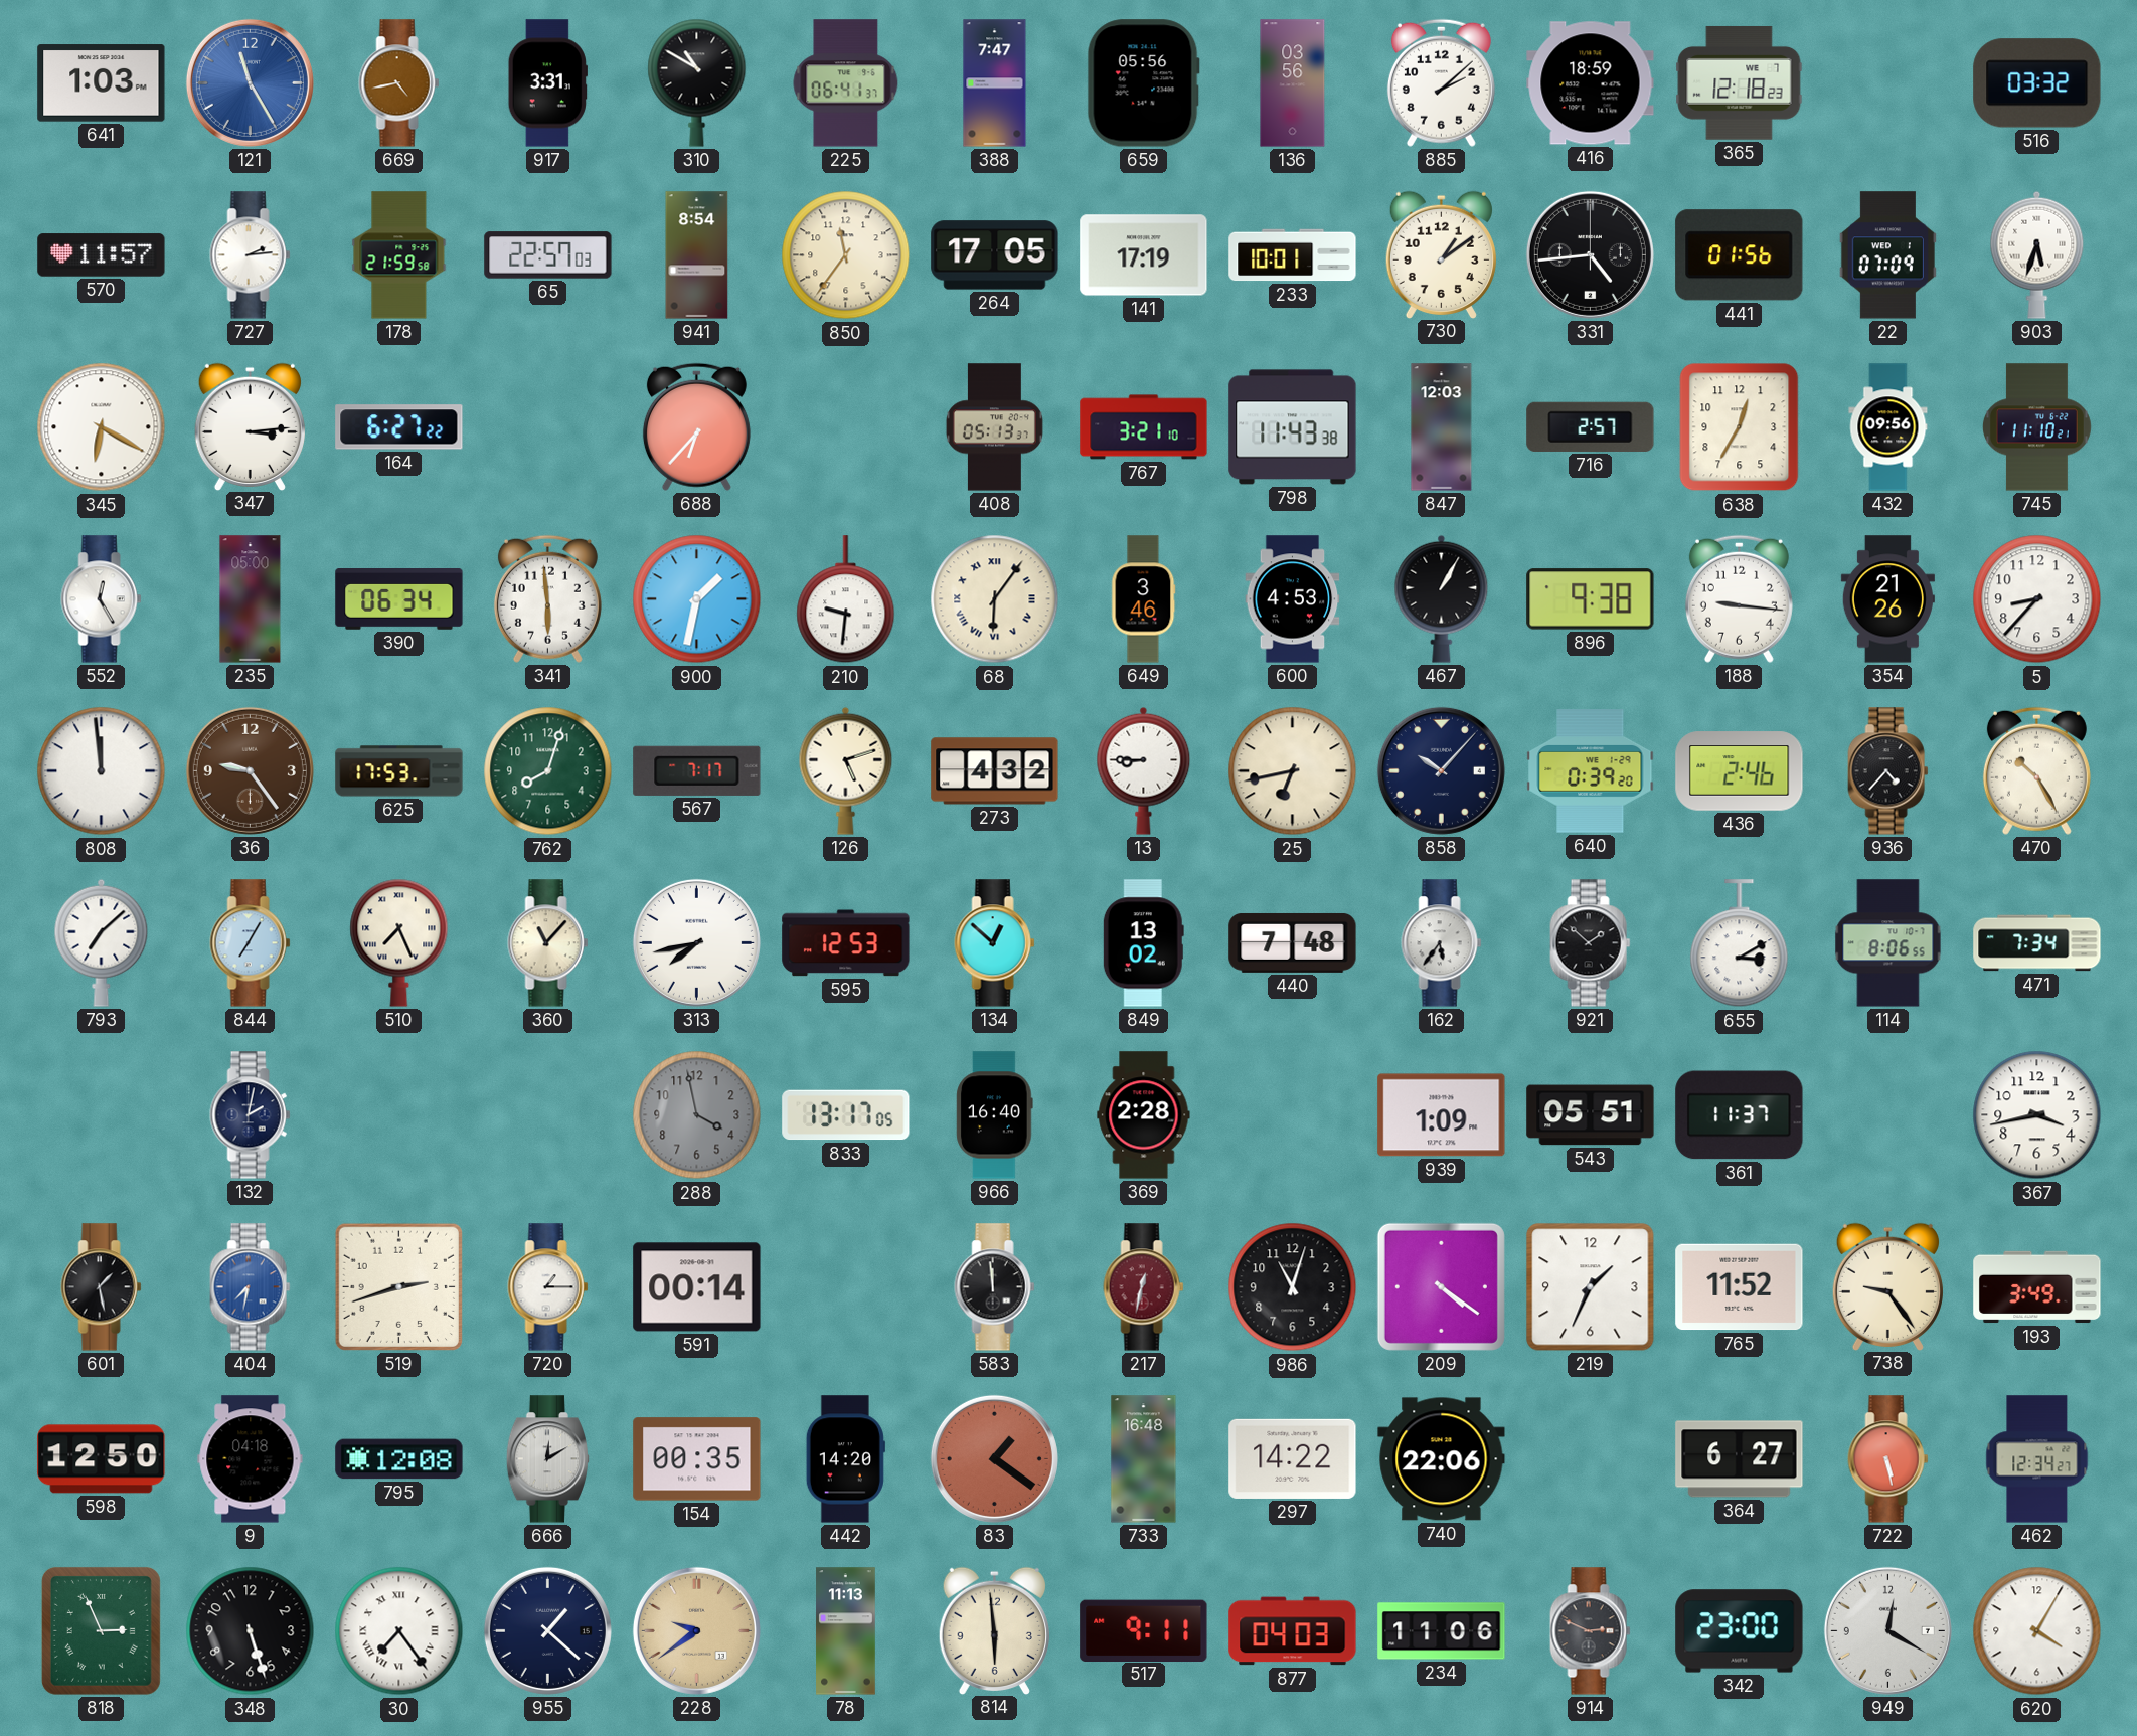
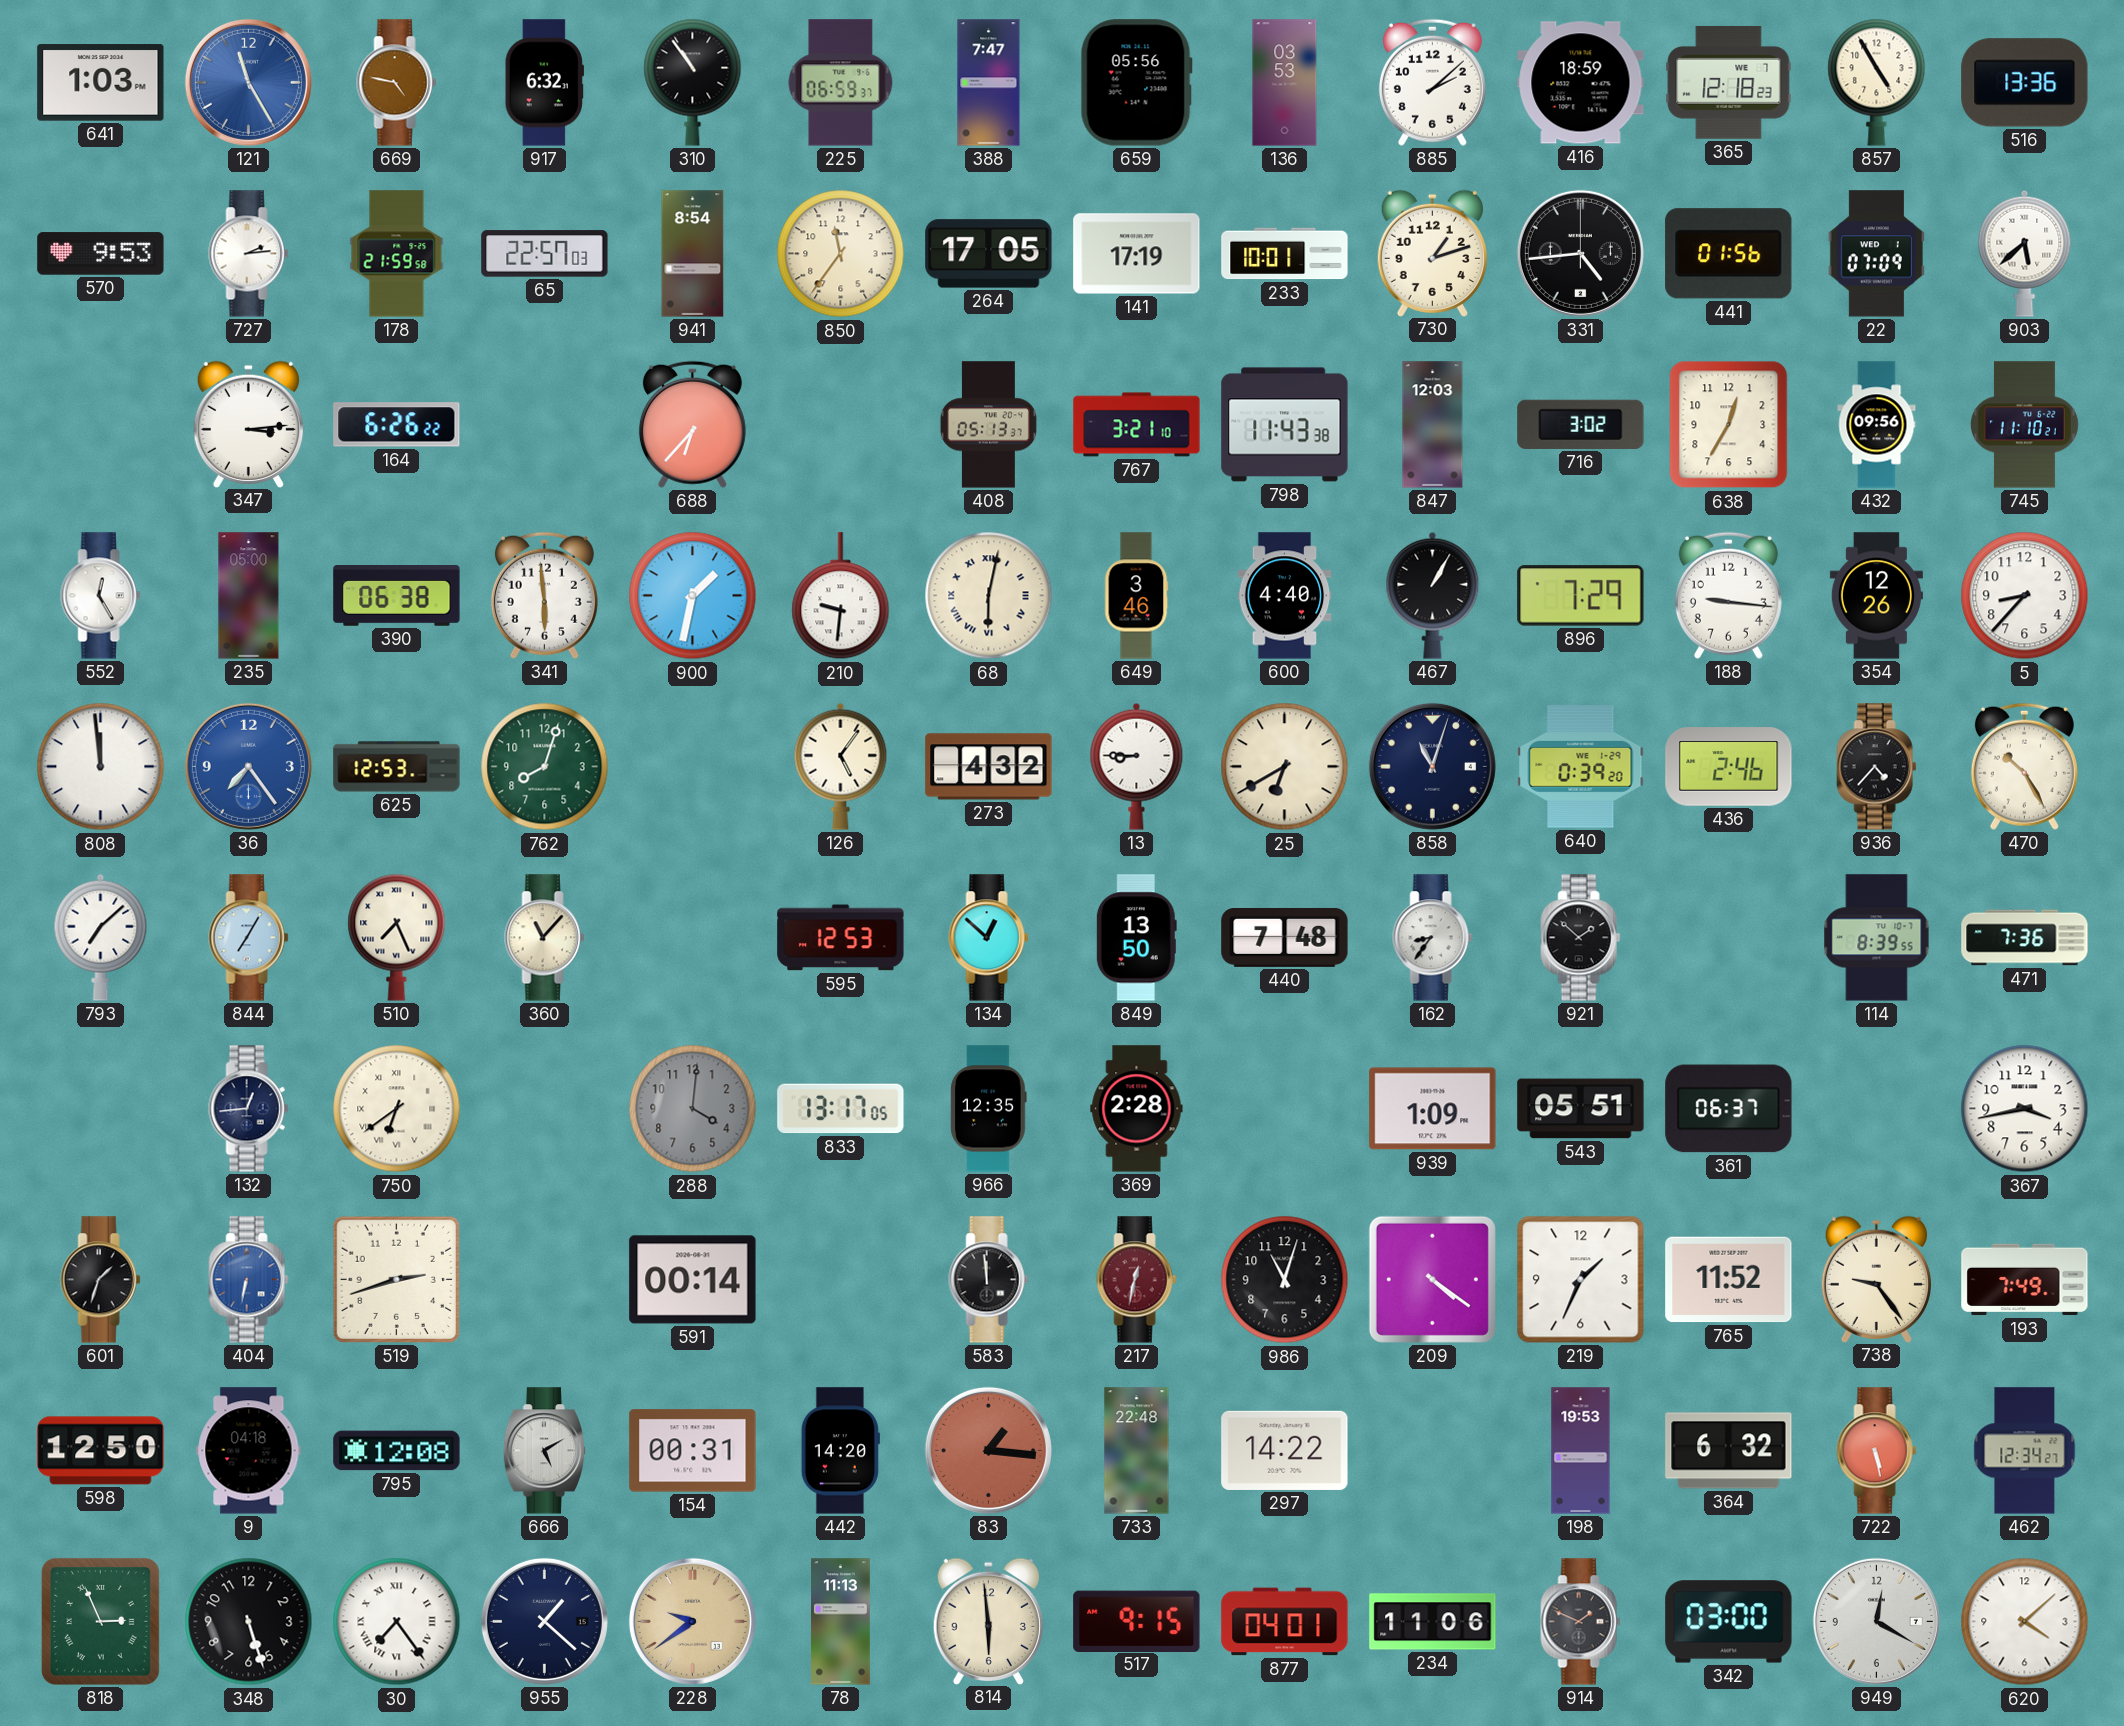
669: 4:43 -> 4:47
917: 3:31 -> 6:32
310: 10:50 -> 10:54
225: 06:41 -> 06:59
136: 03:56 -> 03:53
857: none -> 4:55
516: 03:32 -> 13:36
570: 11:57 -> 9:53
730: 1:09 -> 1:12
903: 5:33 -> 5:38
345: 6:20 -> none
164: 6:27 -> 6:26
716: 2:57 -> 3:02
390: 06:34 -> 06:38
68: 6:06 -> 6:02
600: 4:53 -> 4:40
896: 9:38 -> 7:29
354: 21:26 -> 12:26
36: 9:24 -> 7:24
36 dial: brown -> blue
625: 17:53 -> 12:53
567: 7:17 -> none
126: 5:12 -> 5:06
25: 6:43 -> 6:40
858: 10:07 -> 11:03
313: 7:43 -> none
849: 13:02 -> 13:50
162: 5:36 -> 8:36
655: 3:10 -> none
114: 8:06 -> 8:39
471: 7:34 -> 7:36
132: 2:02 -> 12:44
750: none -> 6:39
288: 3:58 -> 4:01
966: 16:40 -> 12:35
361: 11:37 -> 06:37
601: 1:28 -> 1:33
404: 7:32 -> 6:32
720: 1:15 -> none
193: 3:49 -> 7:49
666: 12:10 -> 5:10
154: 00:35 -> 00:31
83: 1:21 -> 1:16
733: 16:48 -> 22:48
740: 22:06 -> none
198: none -> 19:53
364: 6:27 -> 6:32
517: 9:11 -> 9:15
877: 04:03 -> 04:01
914: 2:49 -> 1:49
342: 23:00 -> 03:00
620: 4:05 -> 4:08
